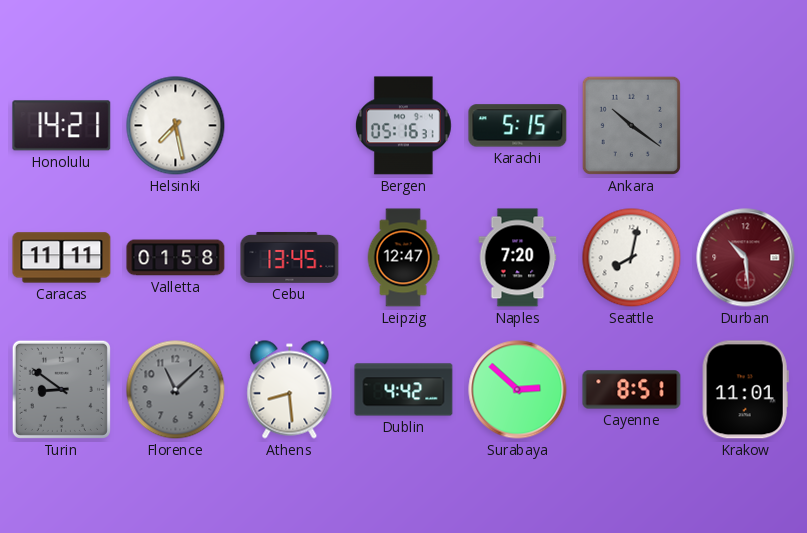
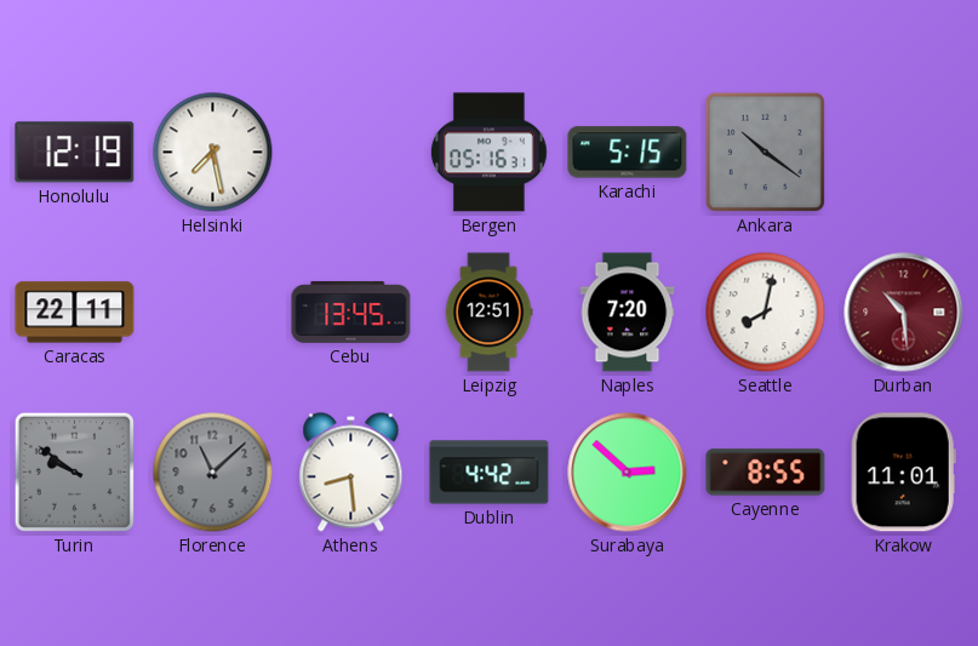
Honolulu: 14:21 -> 12:19
Caracas: 11:11 -> 22:11
Valletta: 01:58 -> none
Leipzig: 12:47 -> 12:51
Turin: 8:51 -> 9:51
Cayenne: 8:51 -> 8:55
